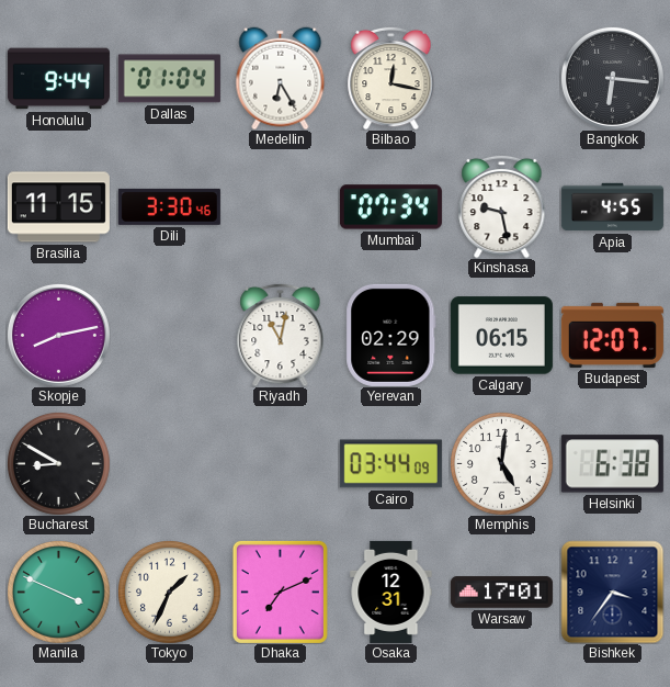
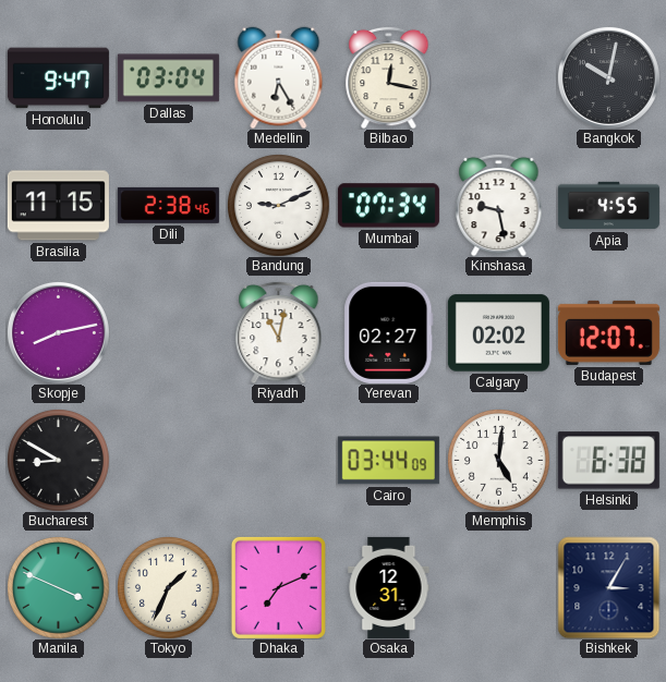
Honolulu: 9:44 -> 9:47
Dallas: 01:04 -> 03:04
Bangkok: 6:16 -> 10:02
Dili: 3:30 -> 2:38
Bandung: none -> 9:11
Yerevan: 02:29 -> 02:27
Calgary: 06:15 -> 02:02
Warsaw: 17:01 -> none
Bishkek: 3:36 -> 3:05
